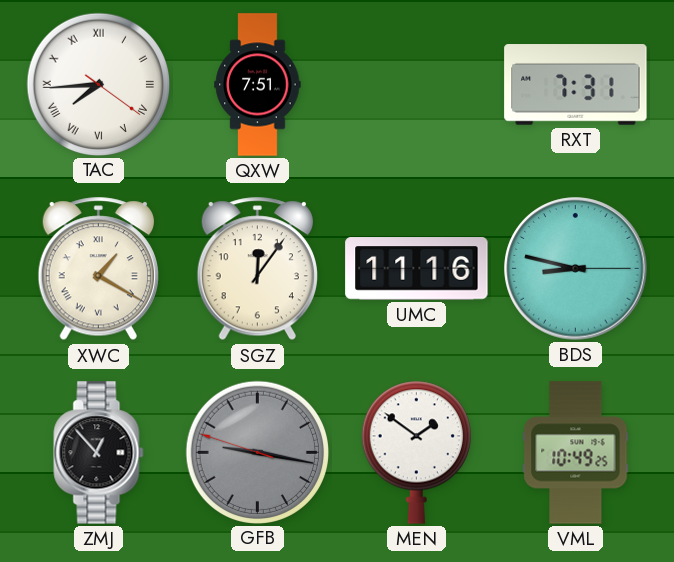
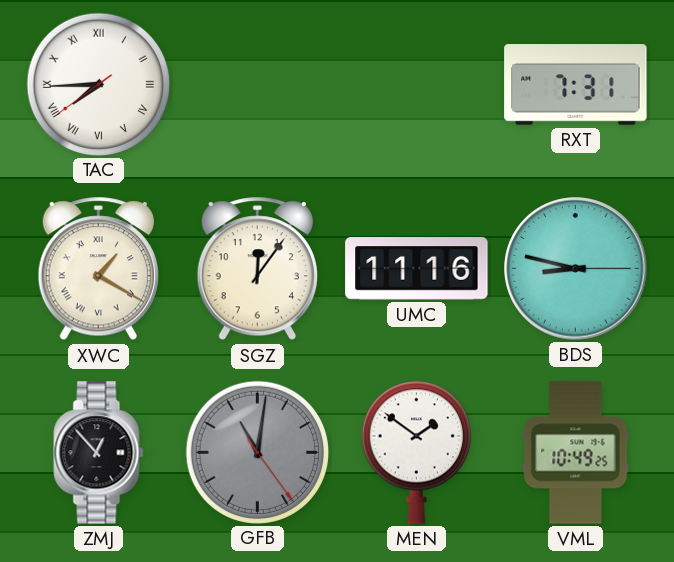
TAC: 7:44:21 -> 7:44:39
QXW: 7:51 -> none
GFB: 9:16 -> 11:01
